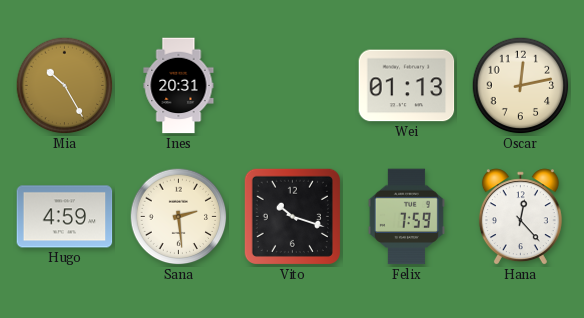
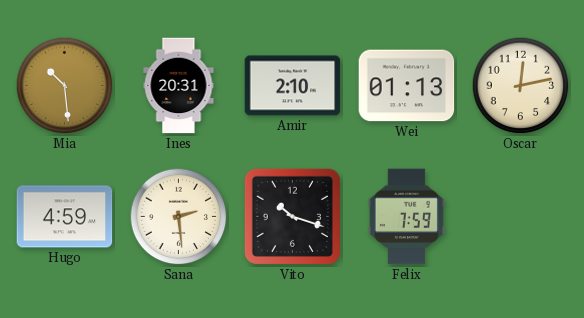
Mia: 10:25 -> 10:29
Amir: none -> 2:10
Hana: 12:23 -> none
